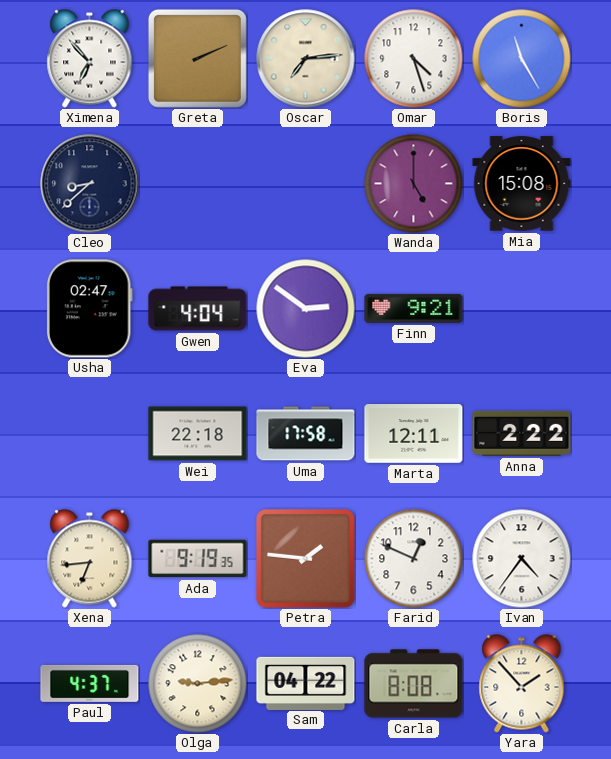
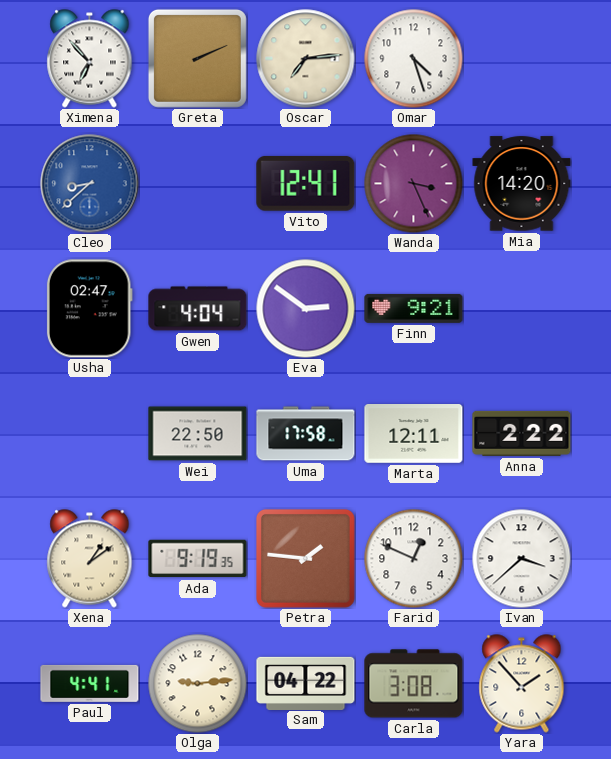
Boris: 11:25 -> none
Cleo dial: navy -> blue
Vito: none -> 12:41
Wanda: 5:00 -> 3:26
Mia: 15:08 -> 14:20
Wei: 22:18 -> 22:50
Xena: 6:44 -> 1:09
Ivan: 4:36 -> 3:38
Paul: 4:37 -> 4:41
Carla: 8:08 -> 3:08
